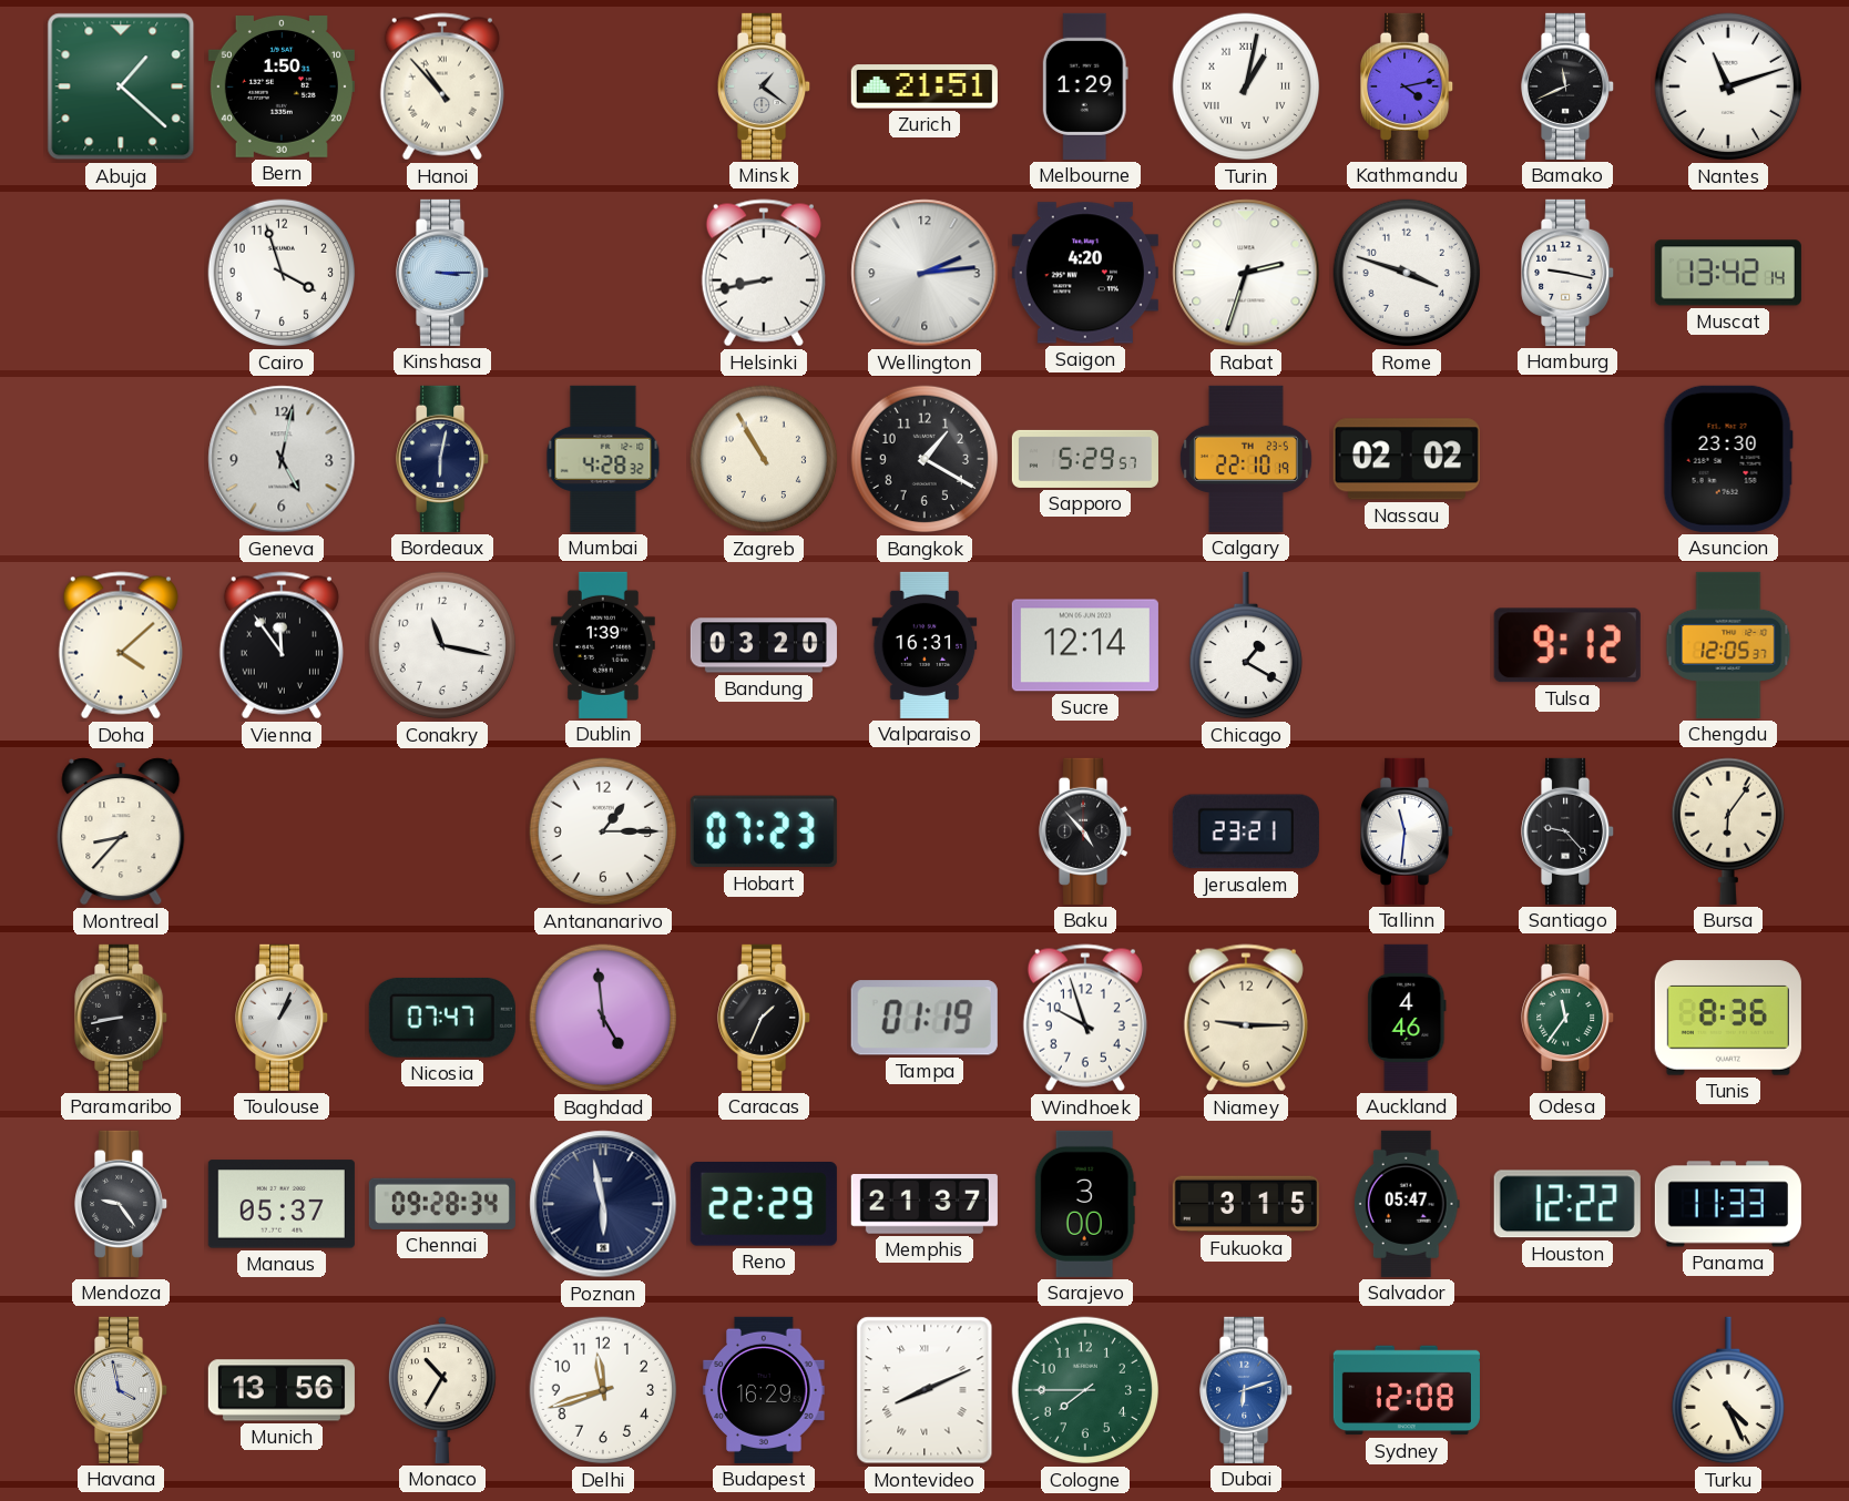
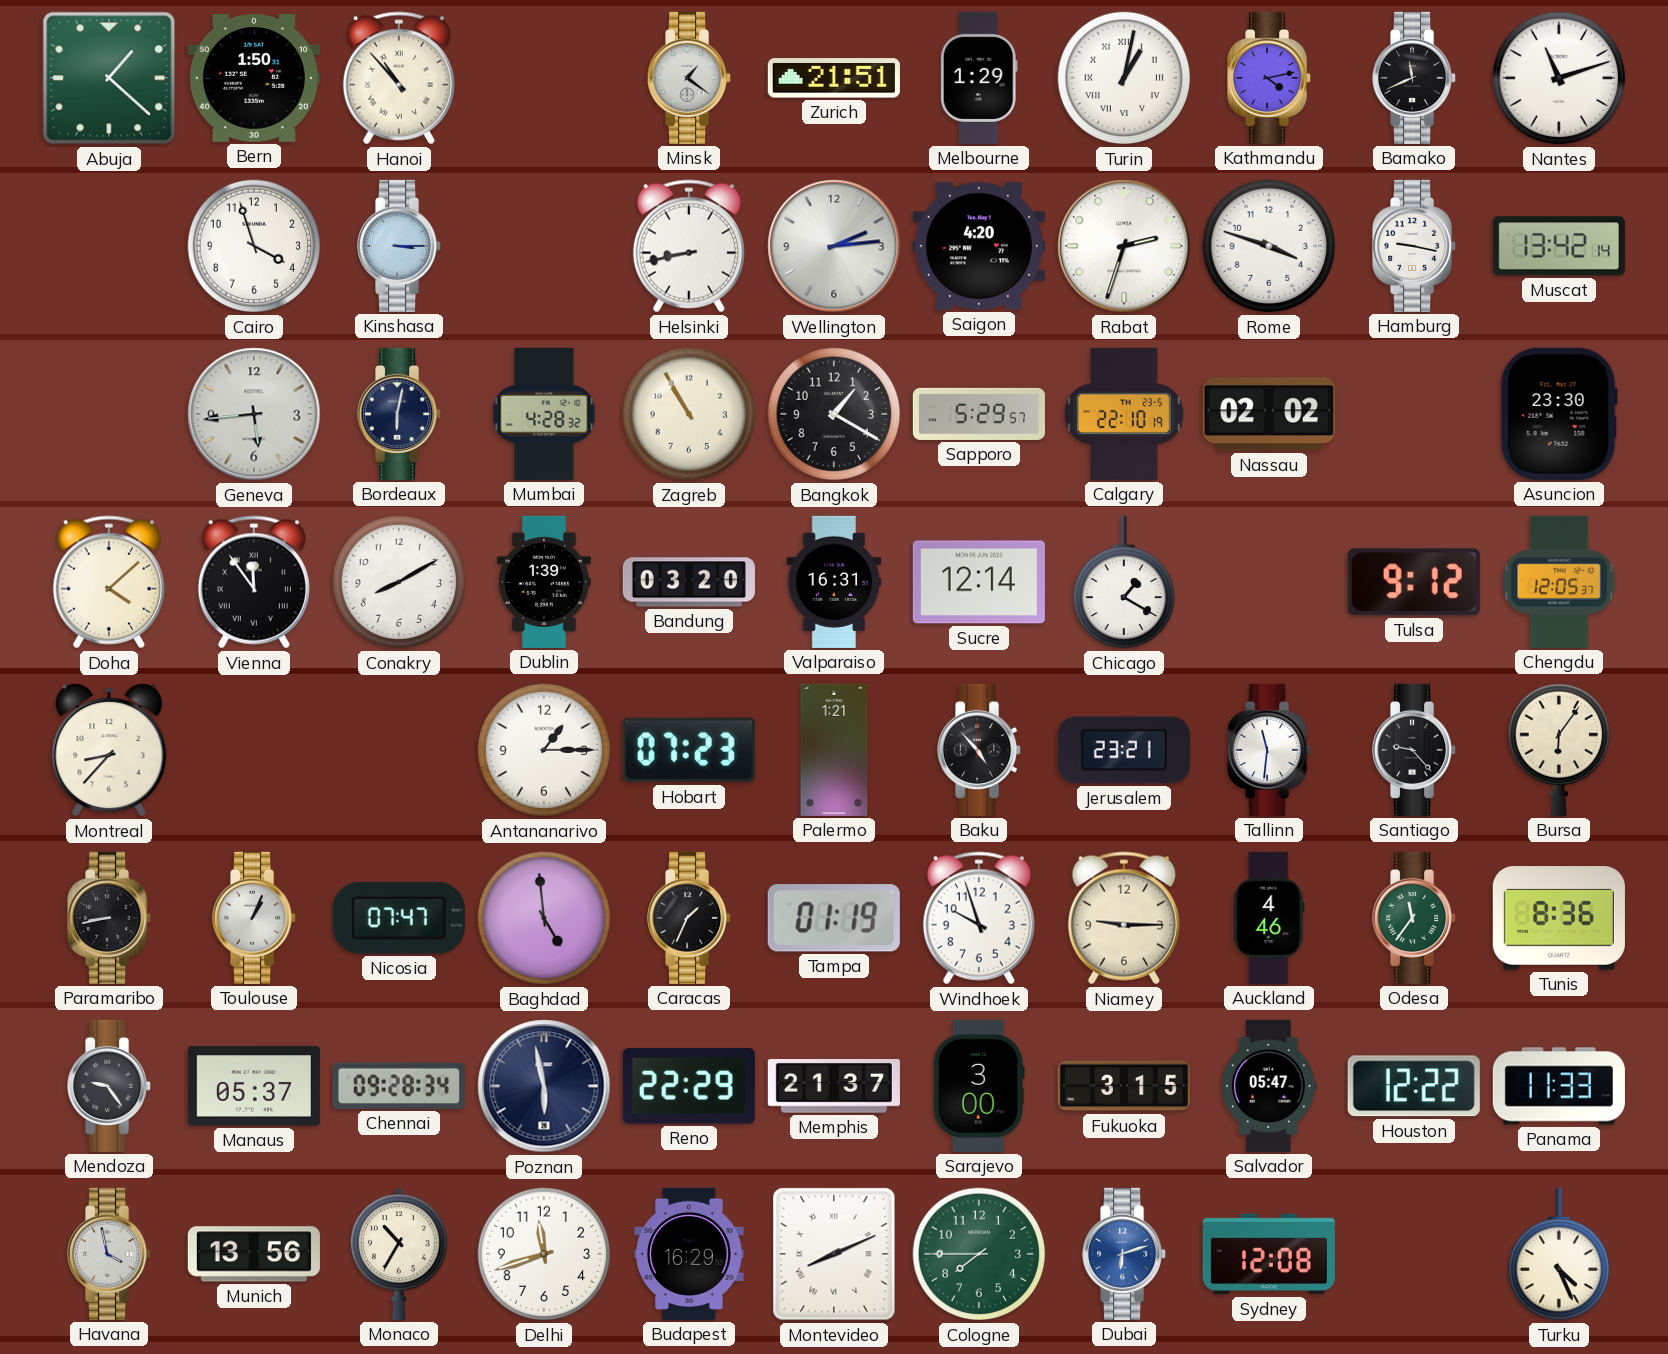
Geneva: 5:02 -> 5:44
Conakry: 11:17 -> 8:10
Palermo: none -> 1:21
